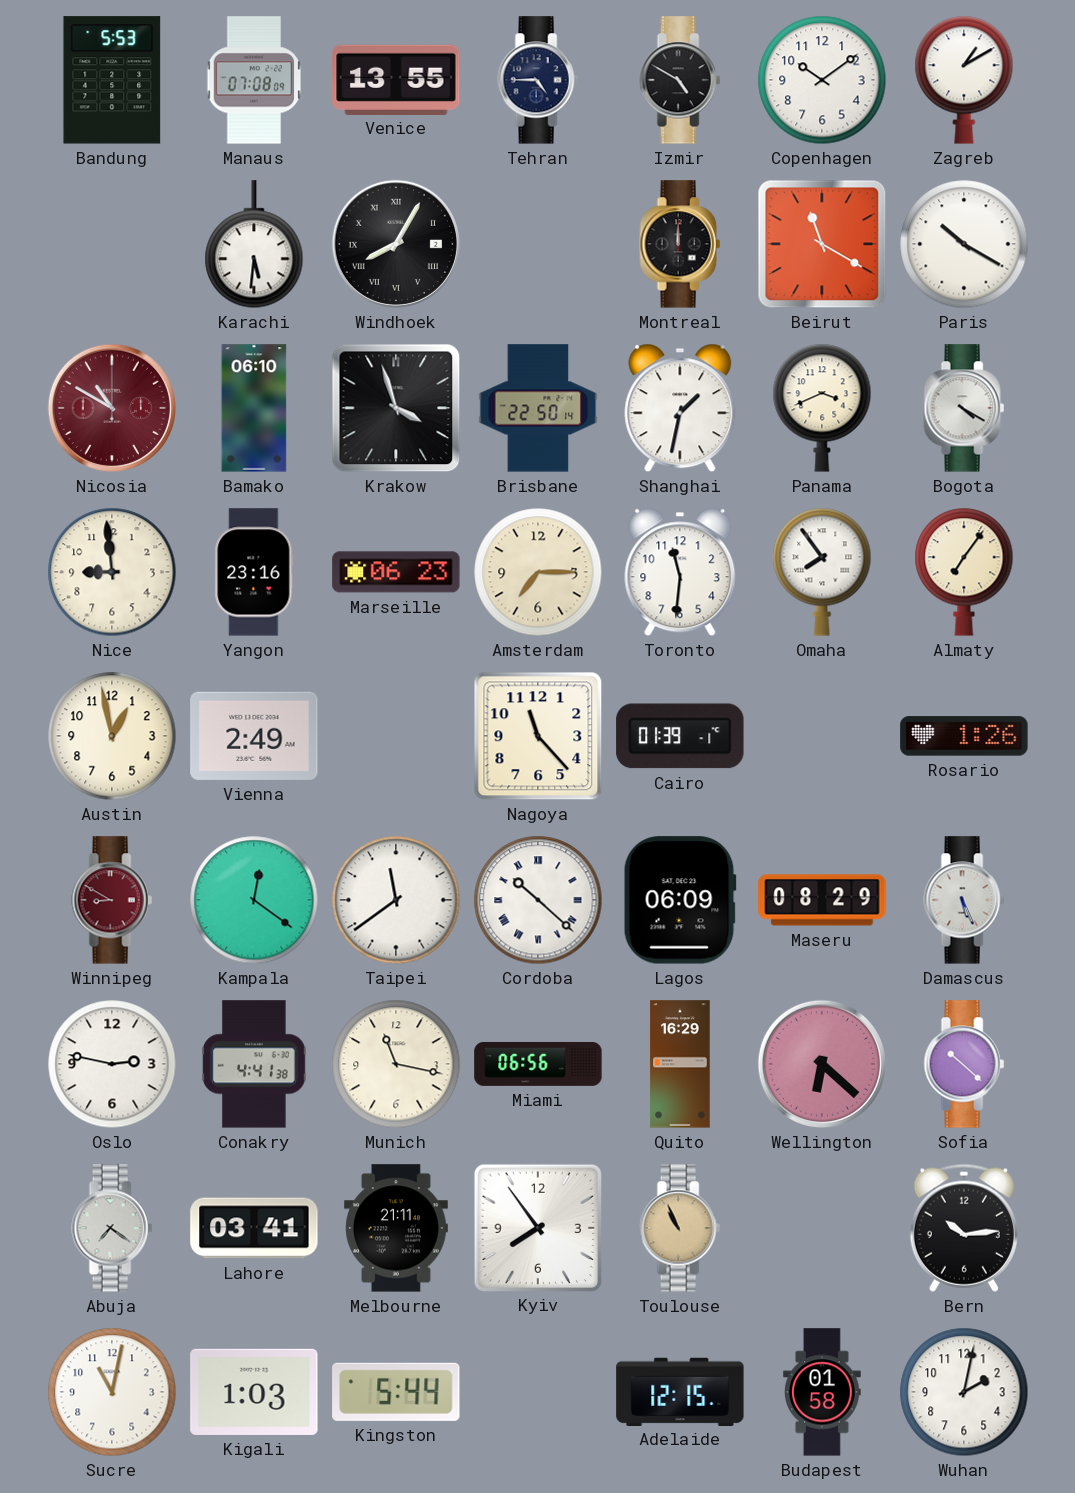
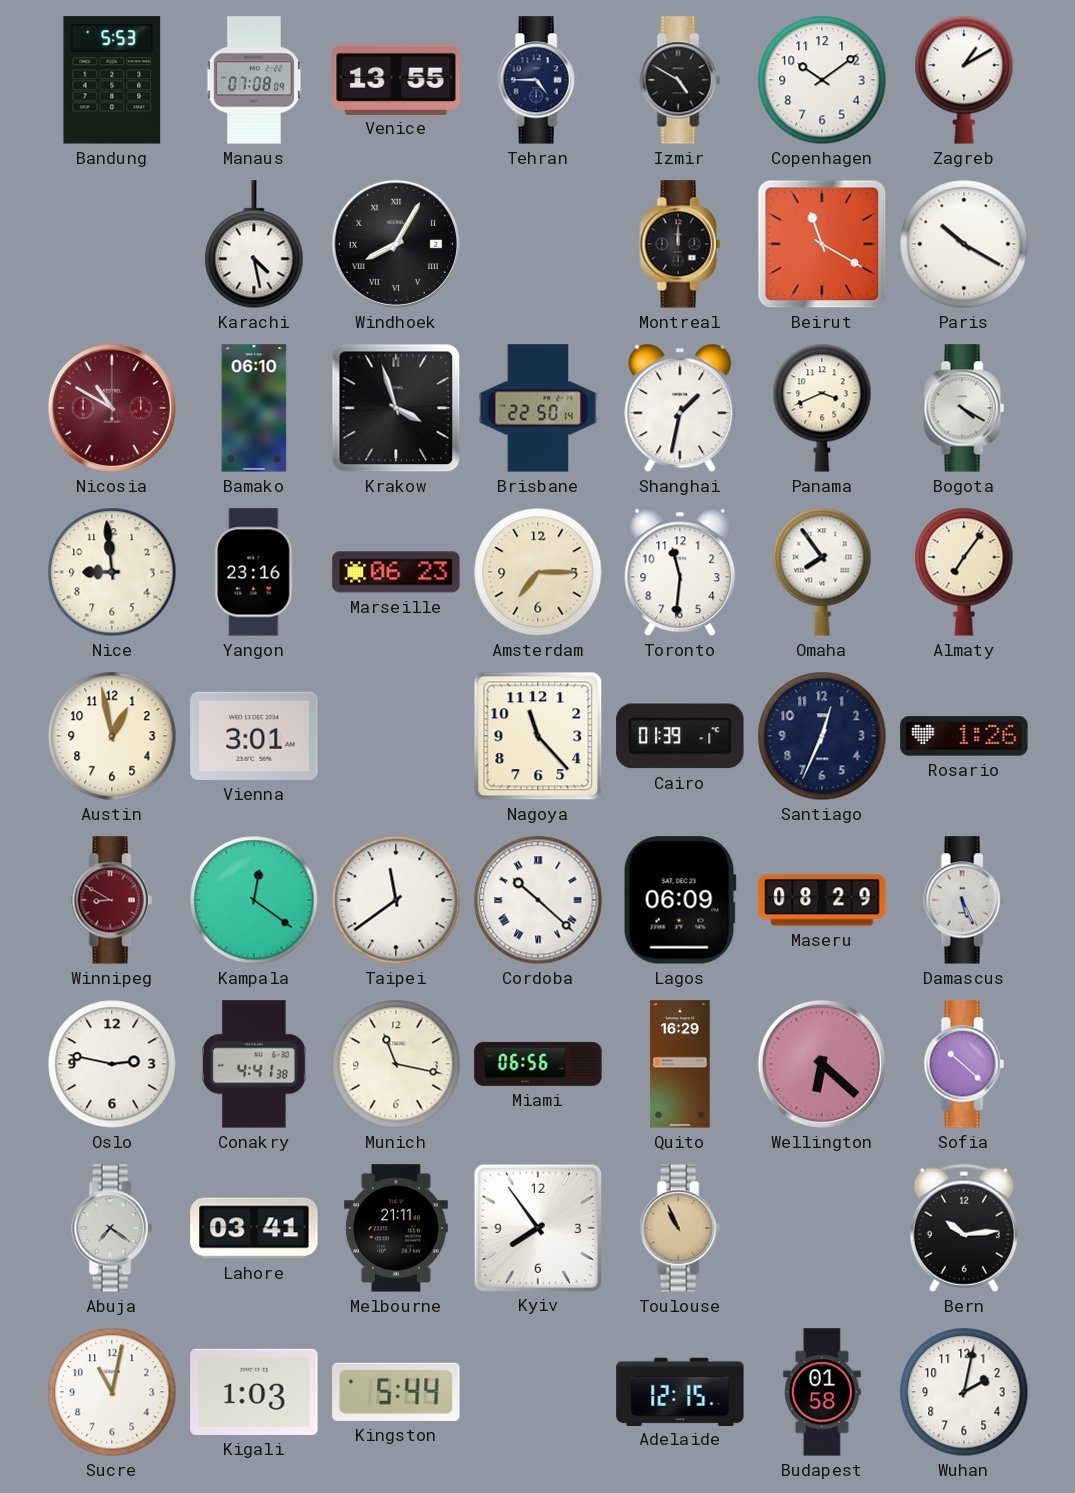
Karachi: 5:31 -> 4:28
Vienna: 2:49 -> 3:01
Santiago: none -> 12:34
